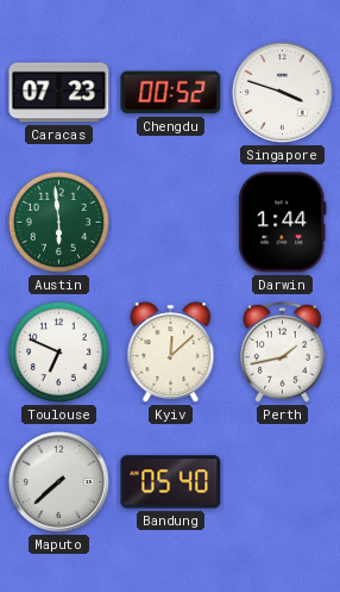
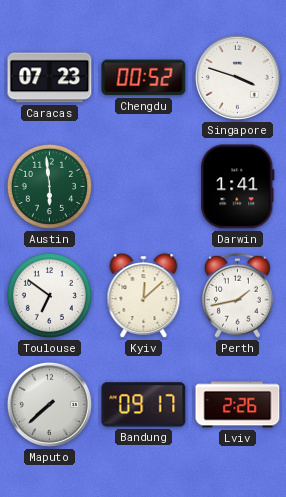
Darwin: 1:44 -> 1:41
Toulouse: 6:49 -> 6:51
Bandung: 05:40 -> 09:17
Lviv: none -> 2:26
